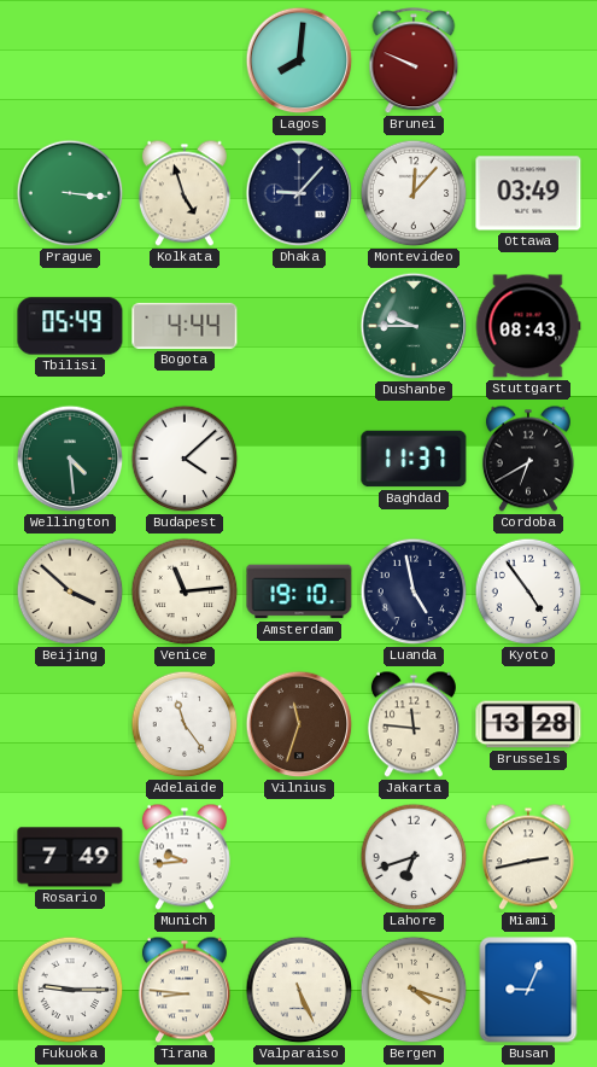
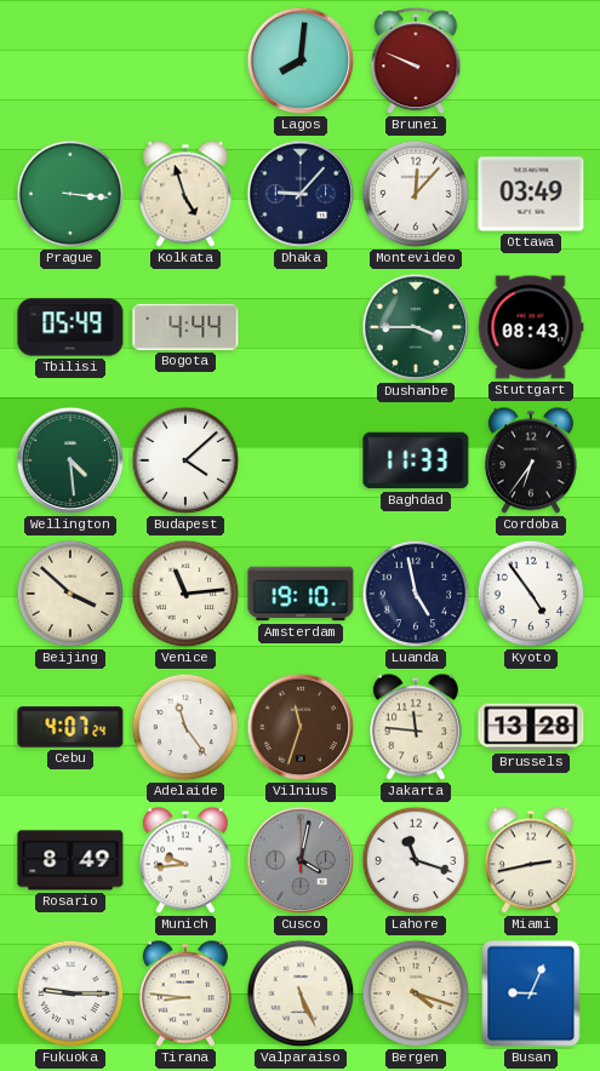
Dushanbe: 9:45 -> 3:45
Baghdad: 11:37 -> 11:33
Cordoba: 6:40 -> 6:36
Cebu: none -> 4:07
Rosario: 7:49 -> 8:49
Cusco: none -> 4:02
Lahore: 6:42 -> 11:18
